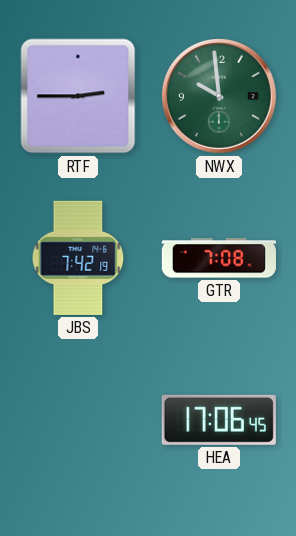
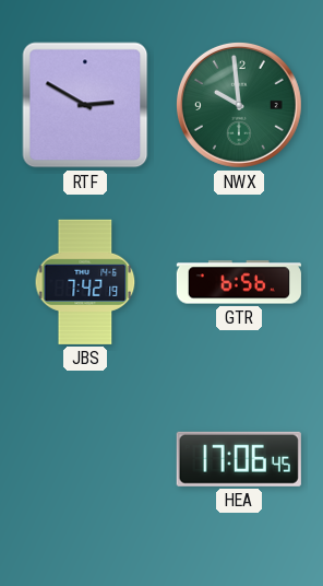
RTF: 2:45 -> 2:50
GTR: 7:08 -> 6:56
